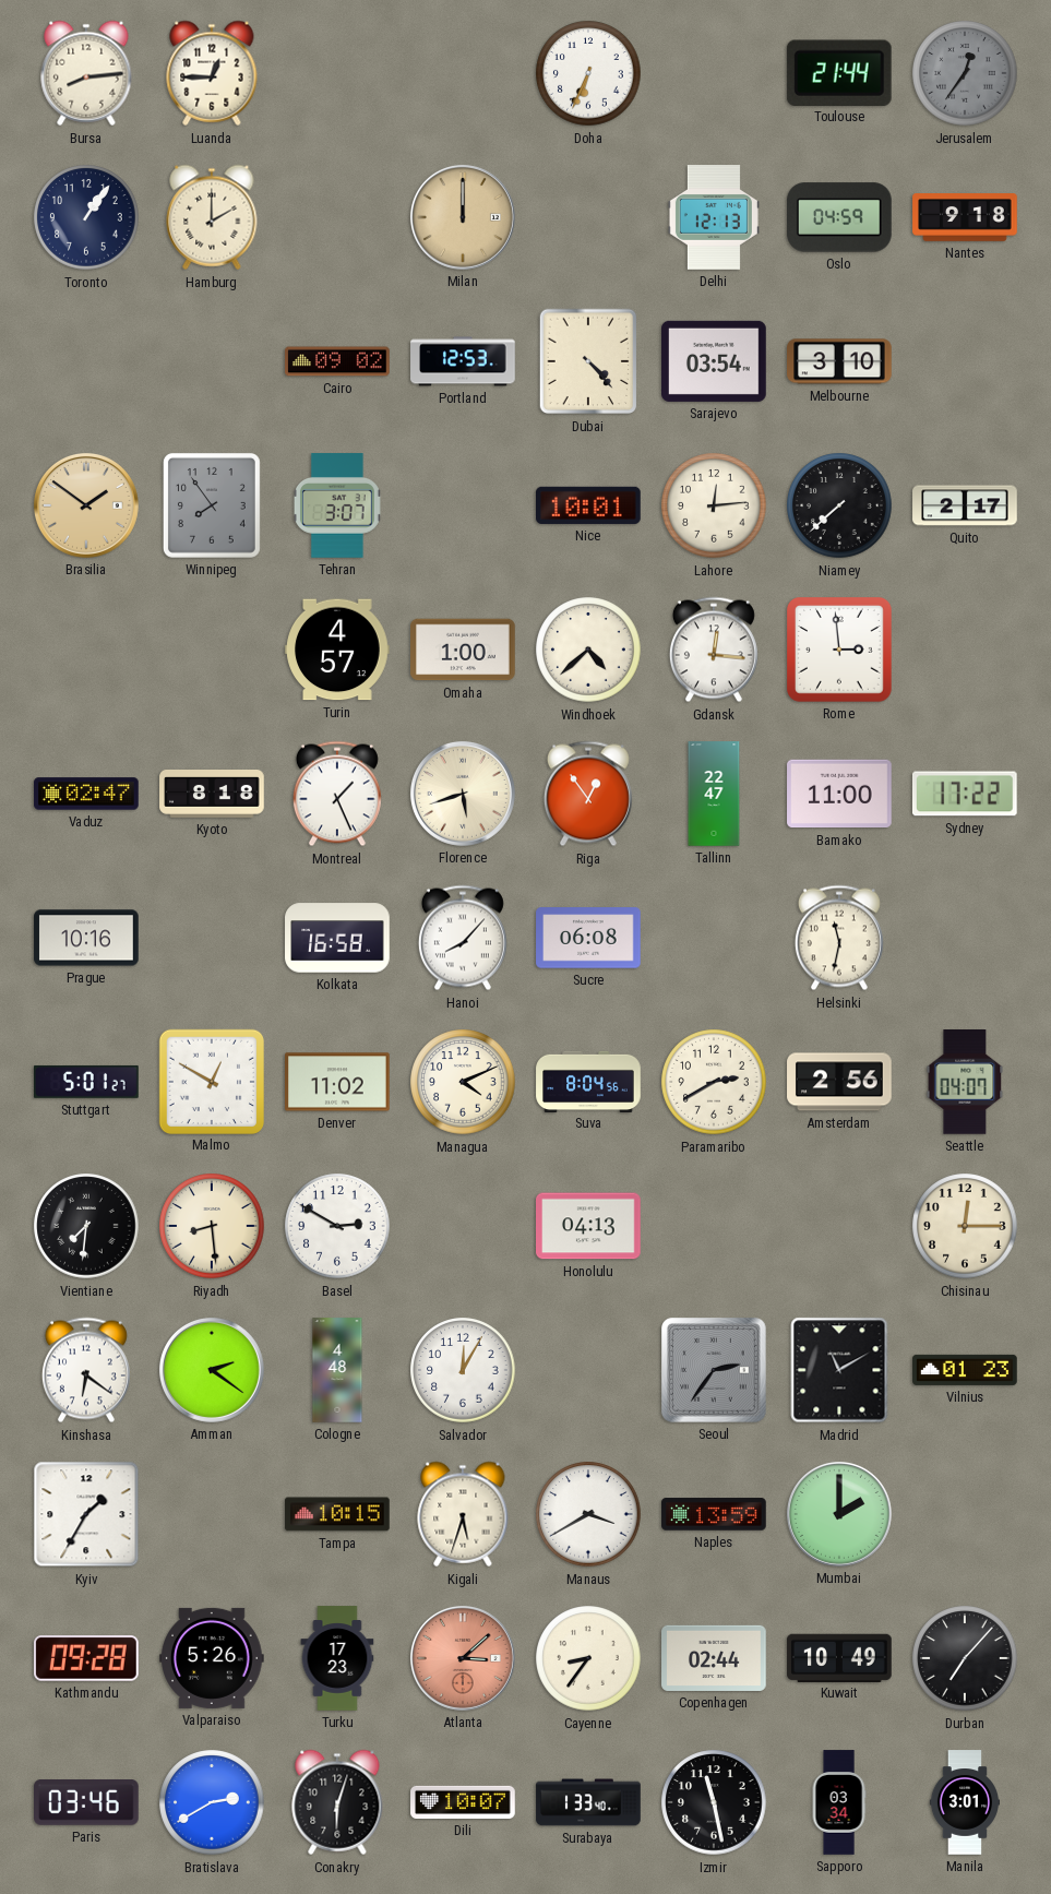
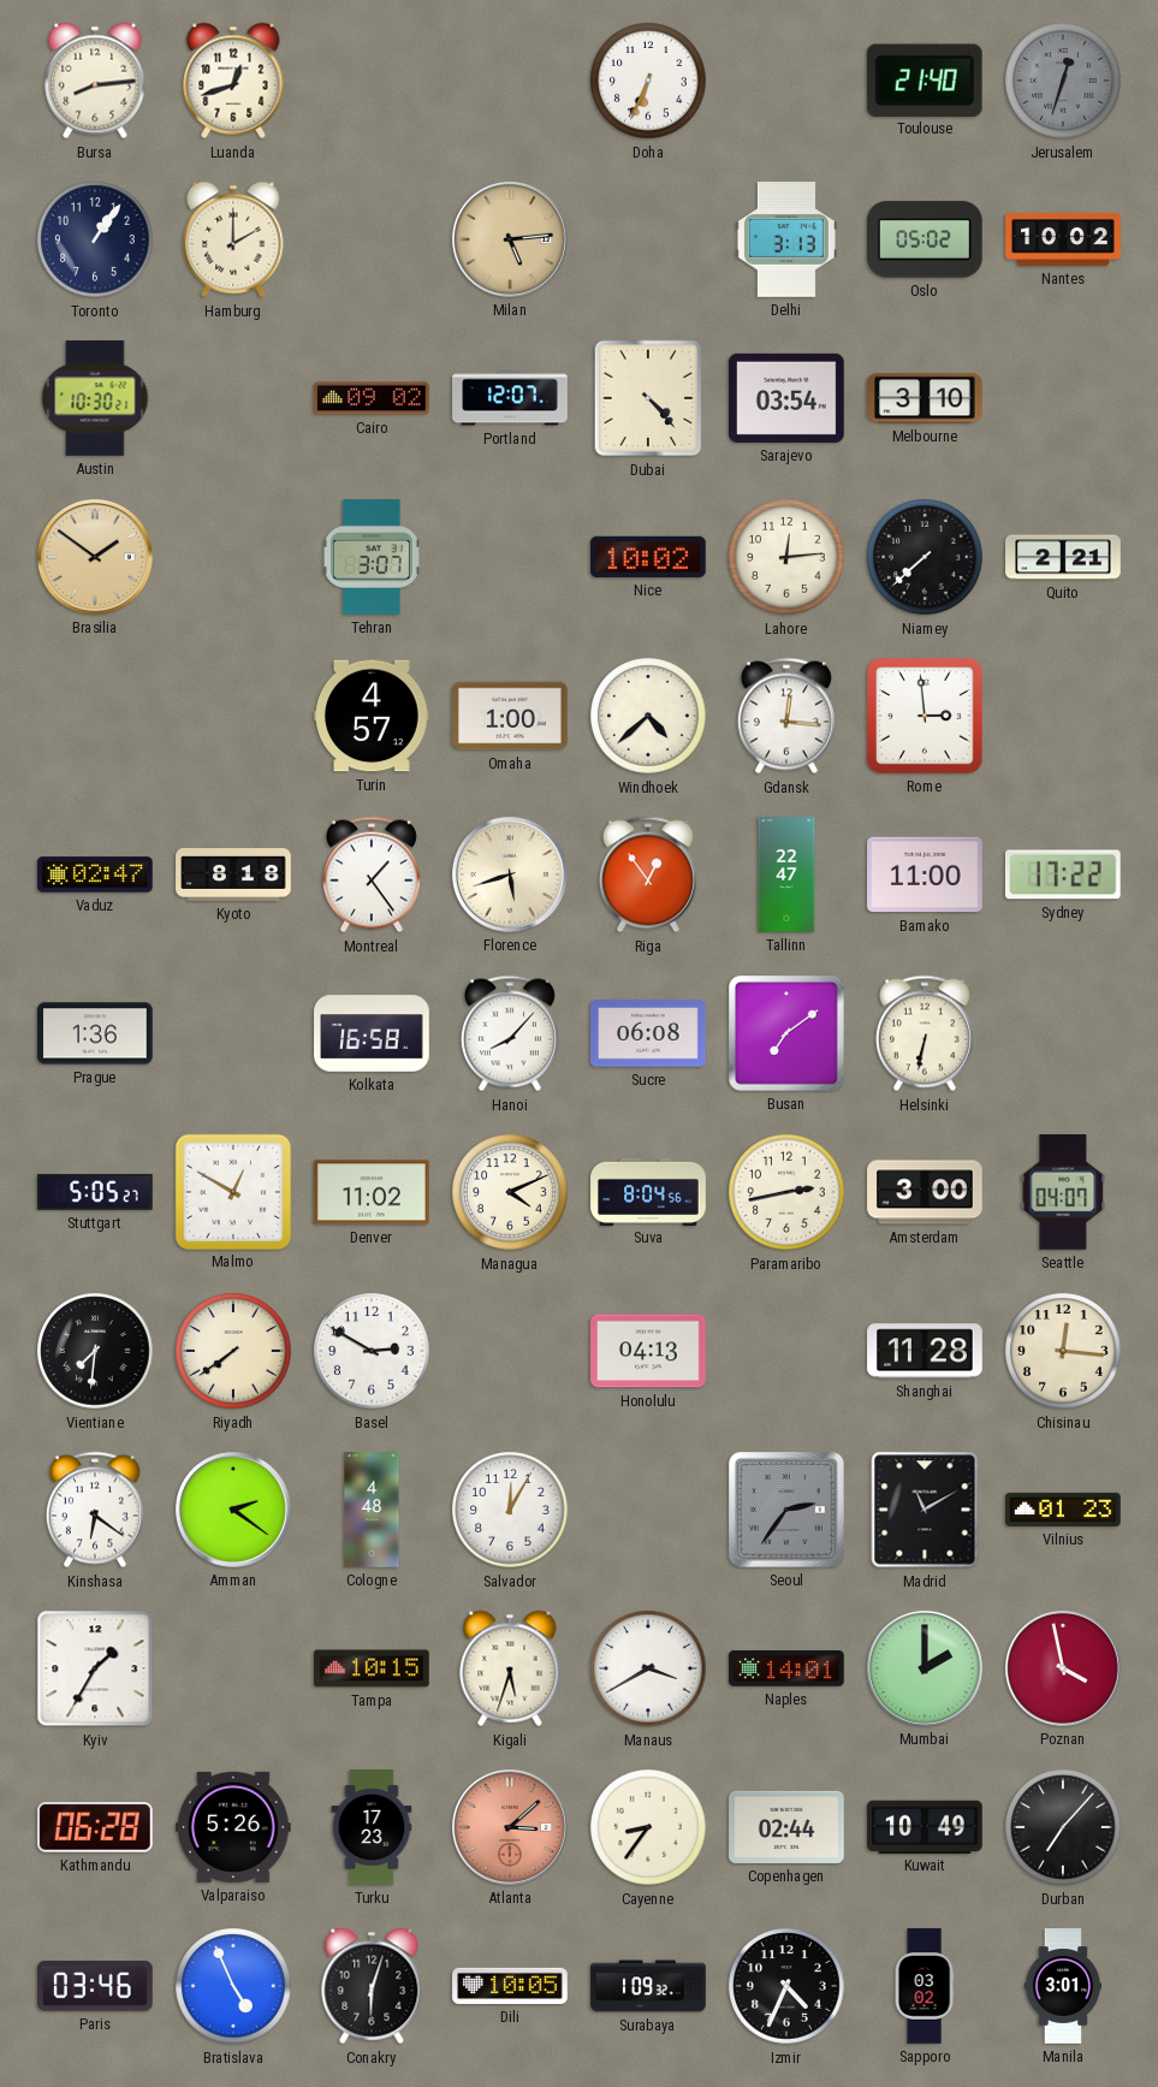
Luanda: 12:45 -> 12:42
Toulouse: 21:44 -> 21:40
Jerusalem: 12:36 -> 12:33
Milan: 12:00 -> 5:14
Delhi: 12:13 -> 3:13
Oslo: 04:59 -> 05:02
Nantes: 9:18 -> 10:02
Austin: none -> 10:30
Portland: 12:53 -> 12:07
Winnipeg: 7:54 -> none
Nice: 10:01 -> 10:02
Quito: 2:17 -> 2:21
Montreal: 1:26 -> 1:24
Prague: 10:16 -> 1:36
Busan: none -> 7:09
Helsinki: 11:32 -> 6:32
Stuttgart: 5:01 -> 5:05
Paramaribo: 2:40 -> 2:43
Amsterdam: 2:56 -> 3:00
Riyadh: 8:29 -> 7:39
Shanghai: none -> 11:28
Chisinau: 12:15 -> 12:16
Naples: 13:59 -> 14:01
Poznan: none -> 3:58
Kathmandu: 09:28 -> 06:28
Bratislava: 2:40 -> 4:56
Dili: 10:07 -> 10:05
Surabaya: 1:33 -> 1:09
Izmir: 11:28 -> 4:34
Sapporo: 03:34 -> 03:02
